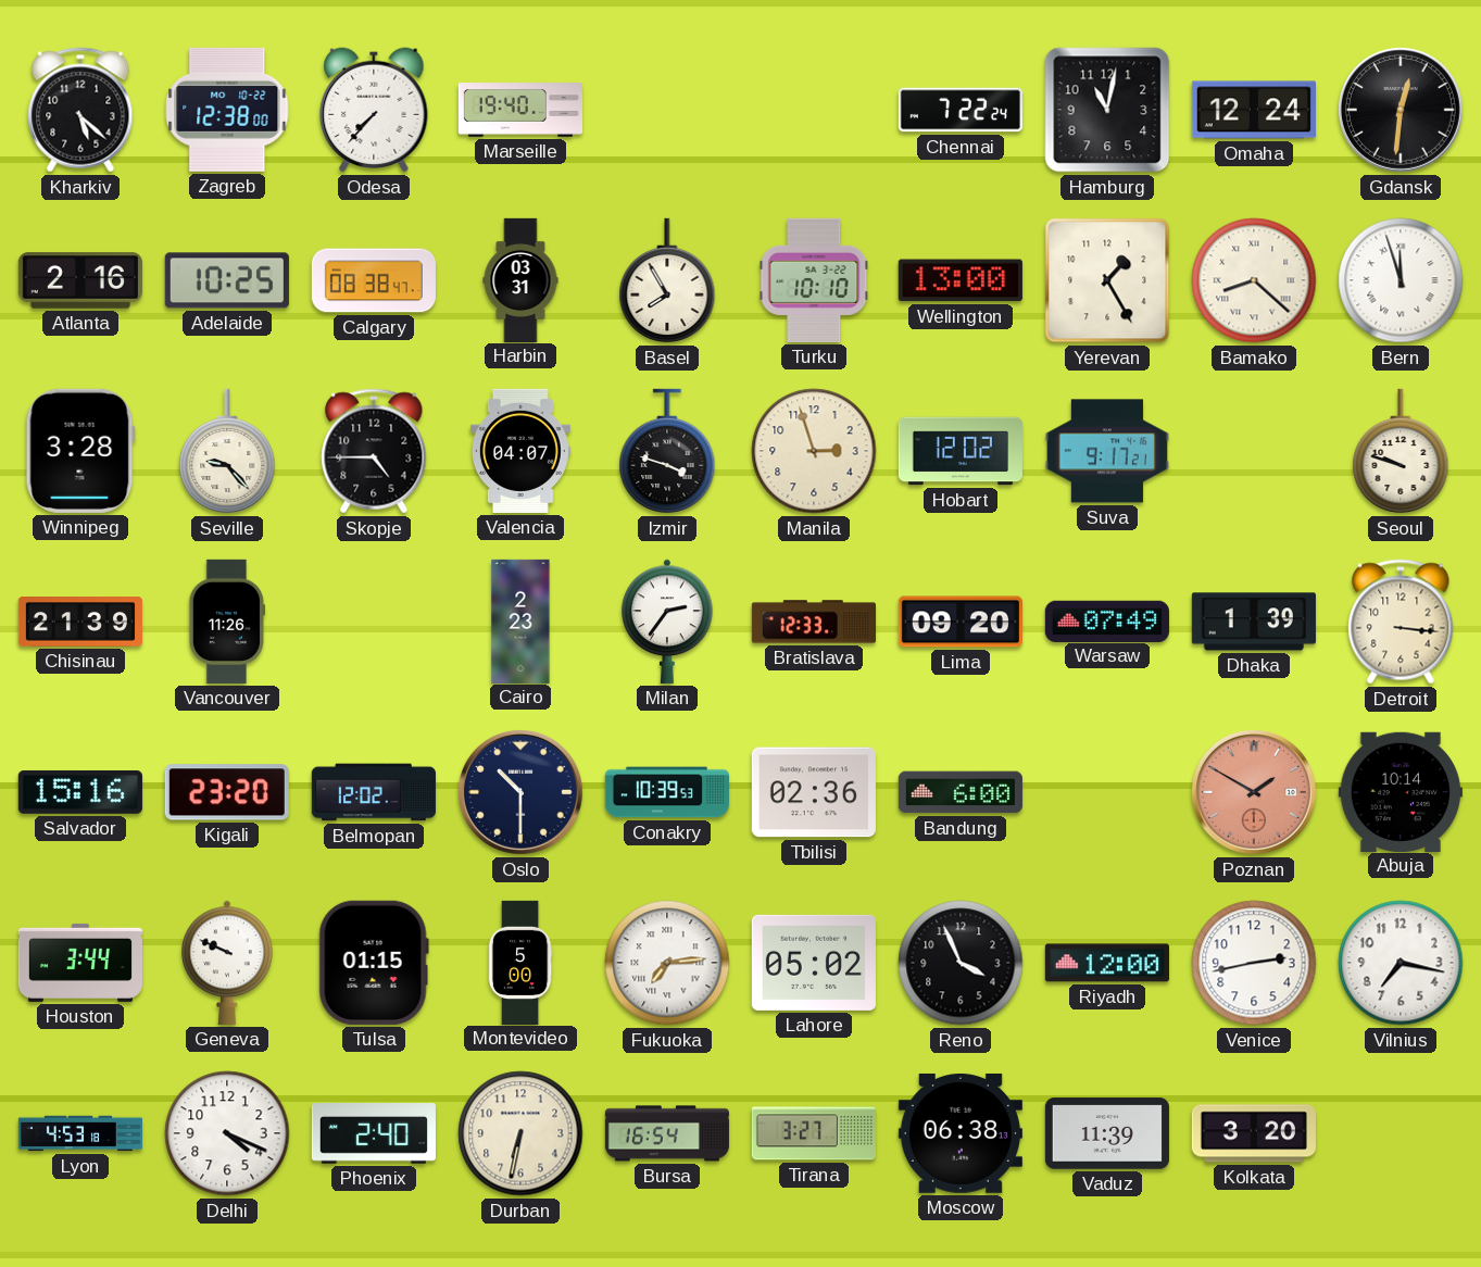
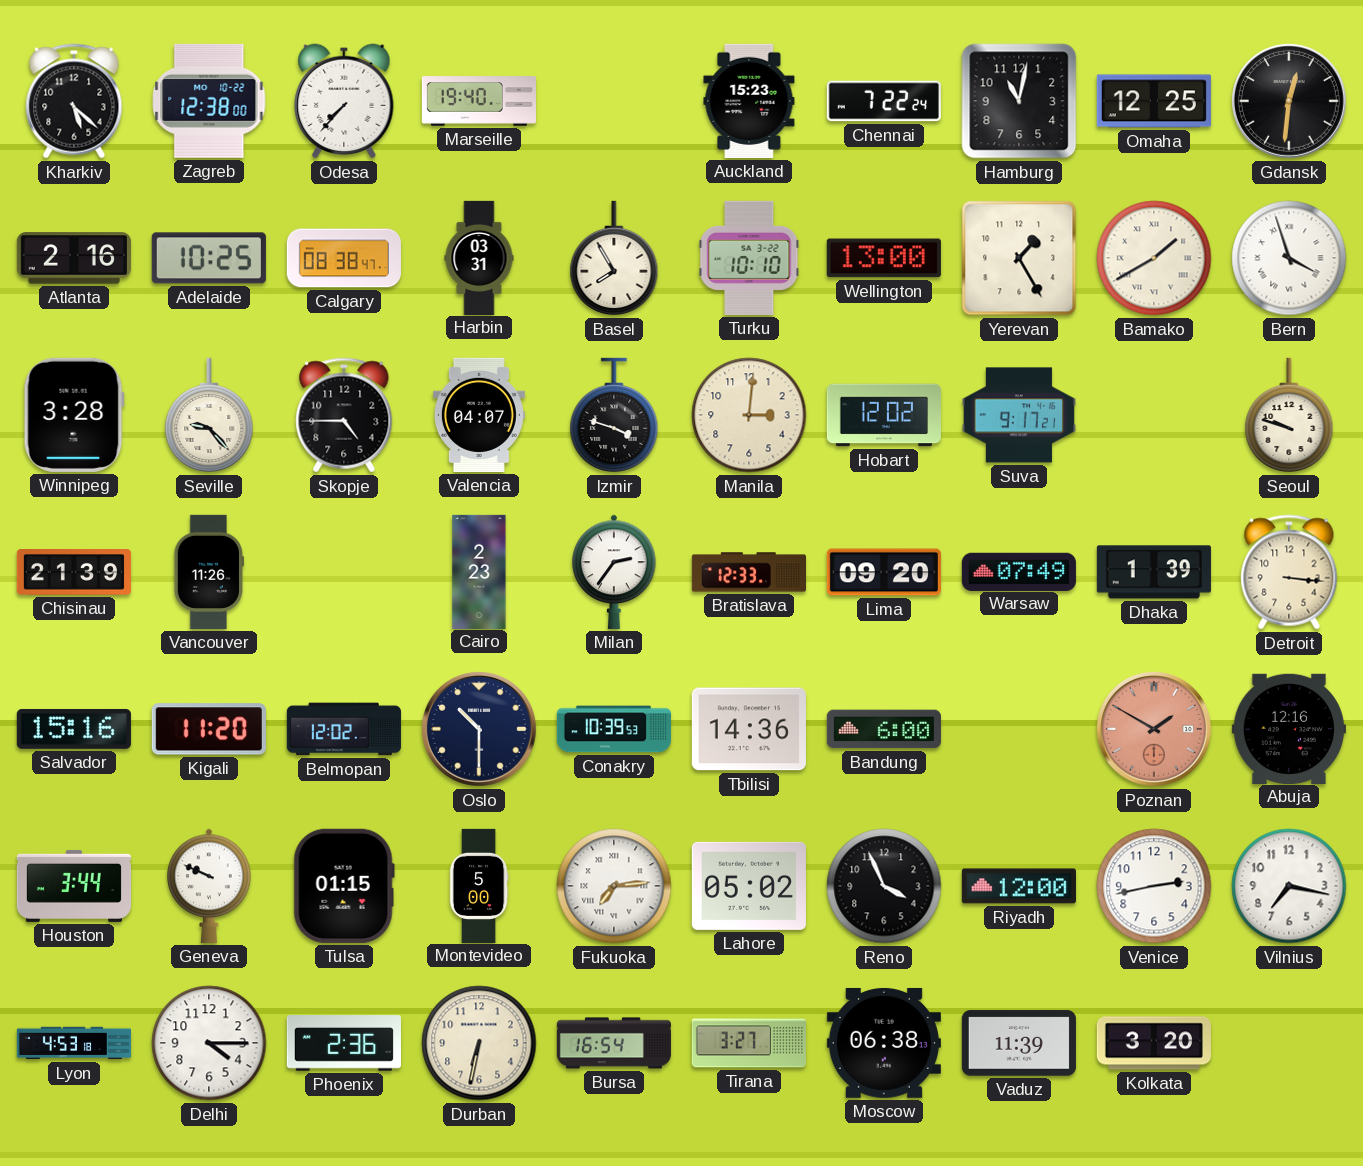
Auckland: none -> 15:23
Omaha: 12:24 -> 12:25
Bamako: 8:22 -> 1:40
Bern: 11:57 -> 3:57
Manila: 2:57 -> 3:01
Kigali: 23:20 -> 11:20
Tbilisi: 02:36 -> 14:36
Abuja: 10:14 -> 12:16
Delhi: 4:19 -> 4:15
Phoenix: 2:40 -> 2:36
